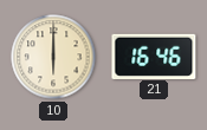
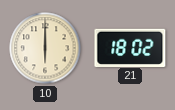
21: 16:46 -> 18:02
